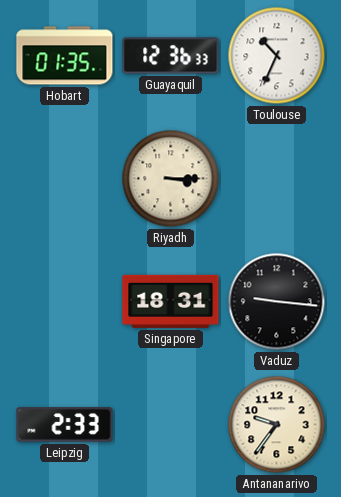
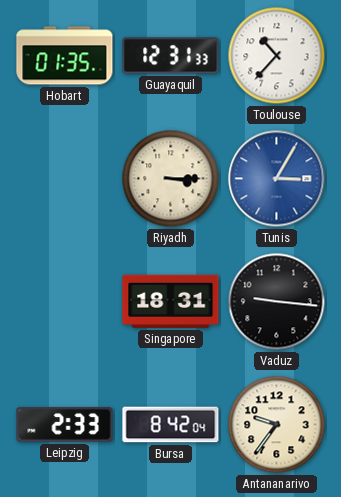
Guayaquil: 12:36 -> 12:31
Toulouse: 10:34 -> 10:37
Tunis: none -> 3:05
Bursa: none -> 8:42
